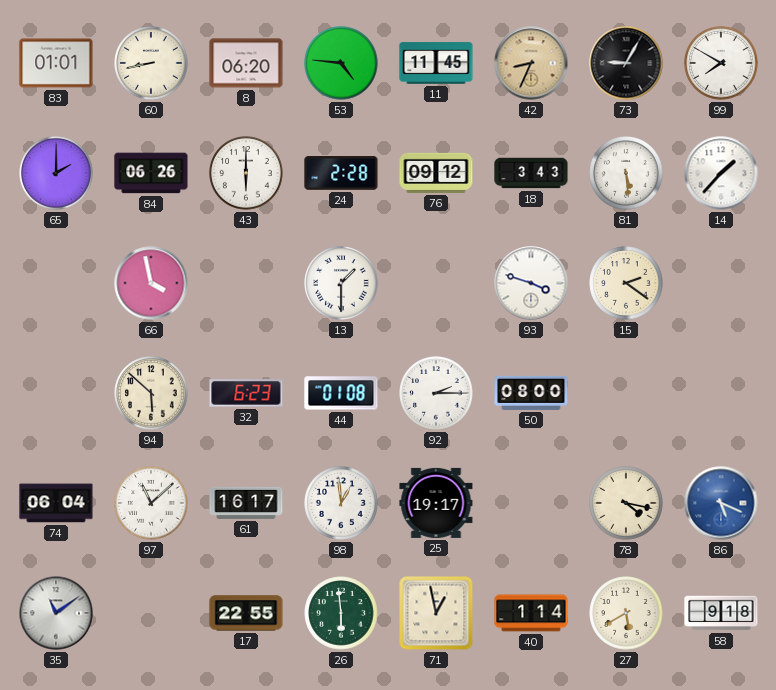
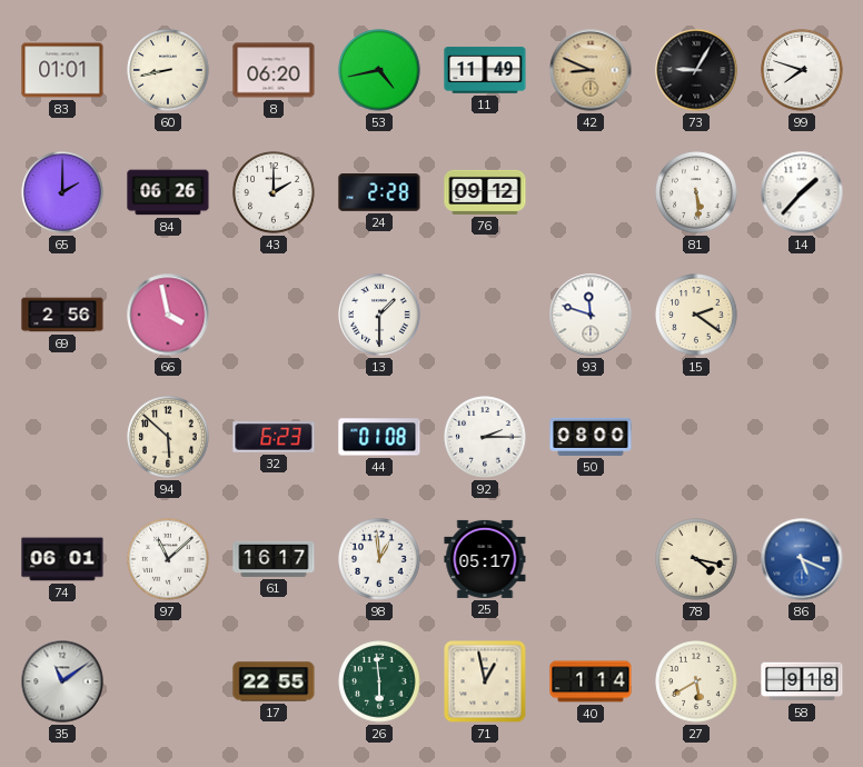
53: 4:46 -> 4:43
11: 11:45 -> 11:49
42: 8:34 -> 8:49
99: 7:50 -> 7:48
43: 6:00 -> 2:00
18: 3:43 -> none
69: none -> 2:56
93: 3:48 -> 11:48
74: 06:04 -> 06:01
25: 19:17 -> 05:17
